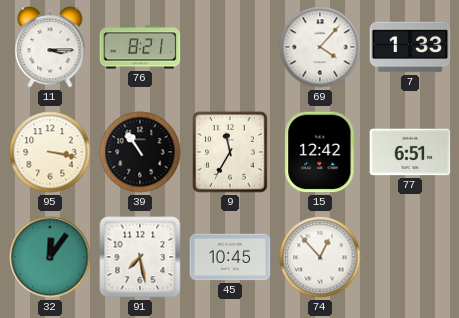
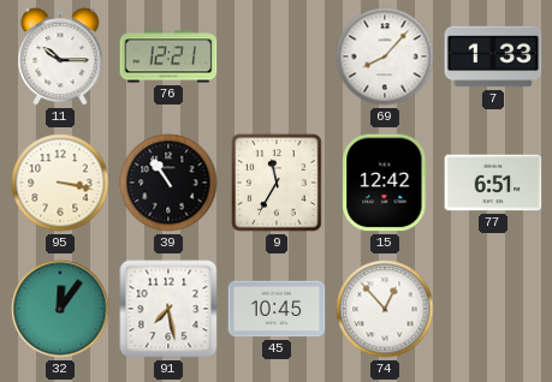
11: 3:15 -> 10:15
76: 8:21 -> 12:21
69: 4:07 -> 8:07
